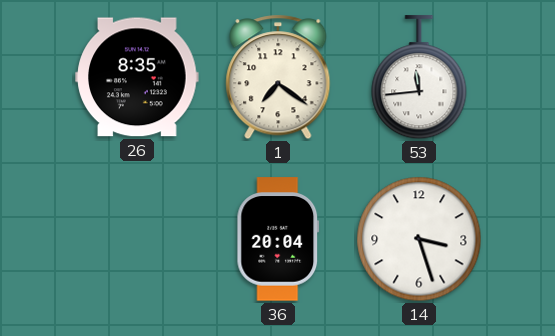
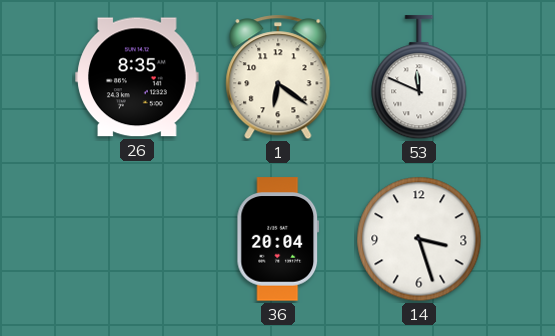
1: 7:21 -> 6:21
53: 11:44 -> 11:49
